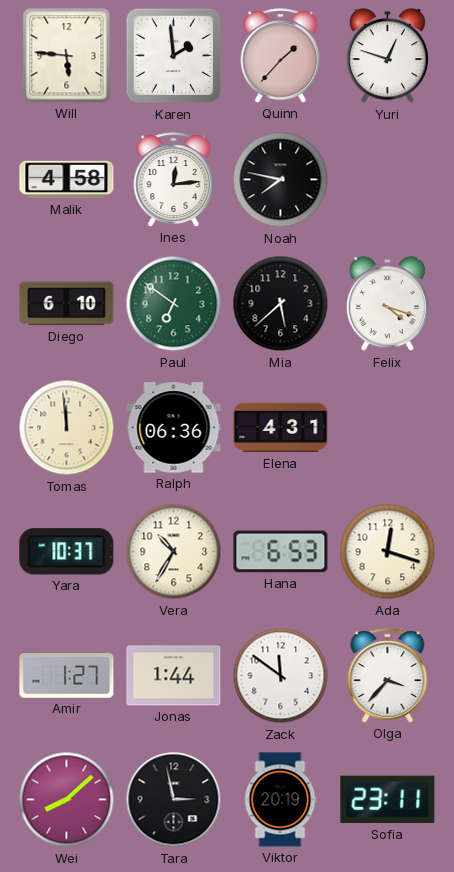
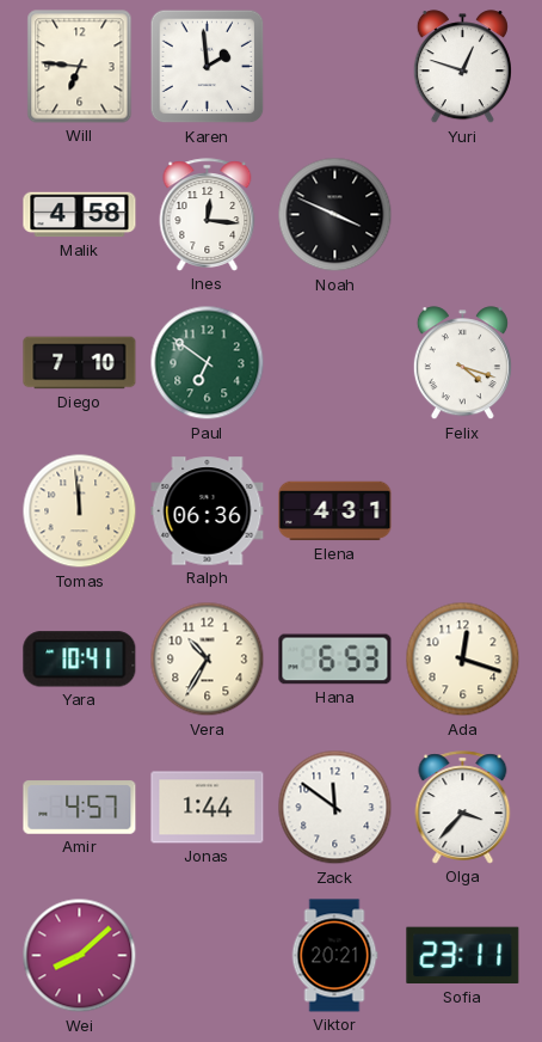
Will: 5:46 -> 6:46
Quinn: 1:37 -> none
Ines: 12:14 -> 12:16
Noah: 7:47 -> 3:49
Diego: 6:10 -> 7:10
Mia: 5:38 -> none
Yara: 10:37 -> 10:41
Amir: 1:27 -> 4:57
Tara: 2:58 -> none
Viktor: 20:19 -> 20:21
